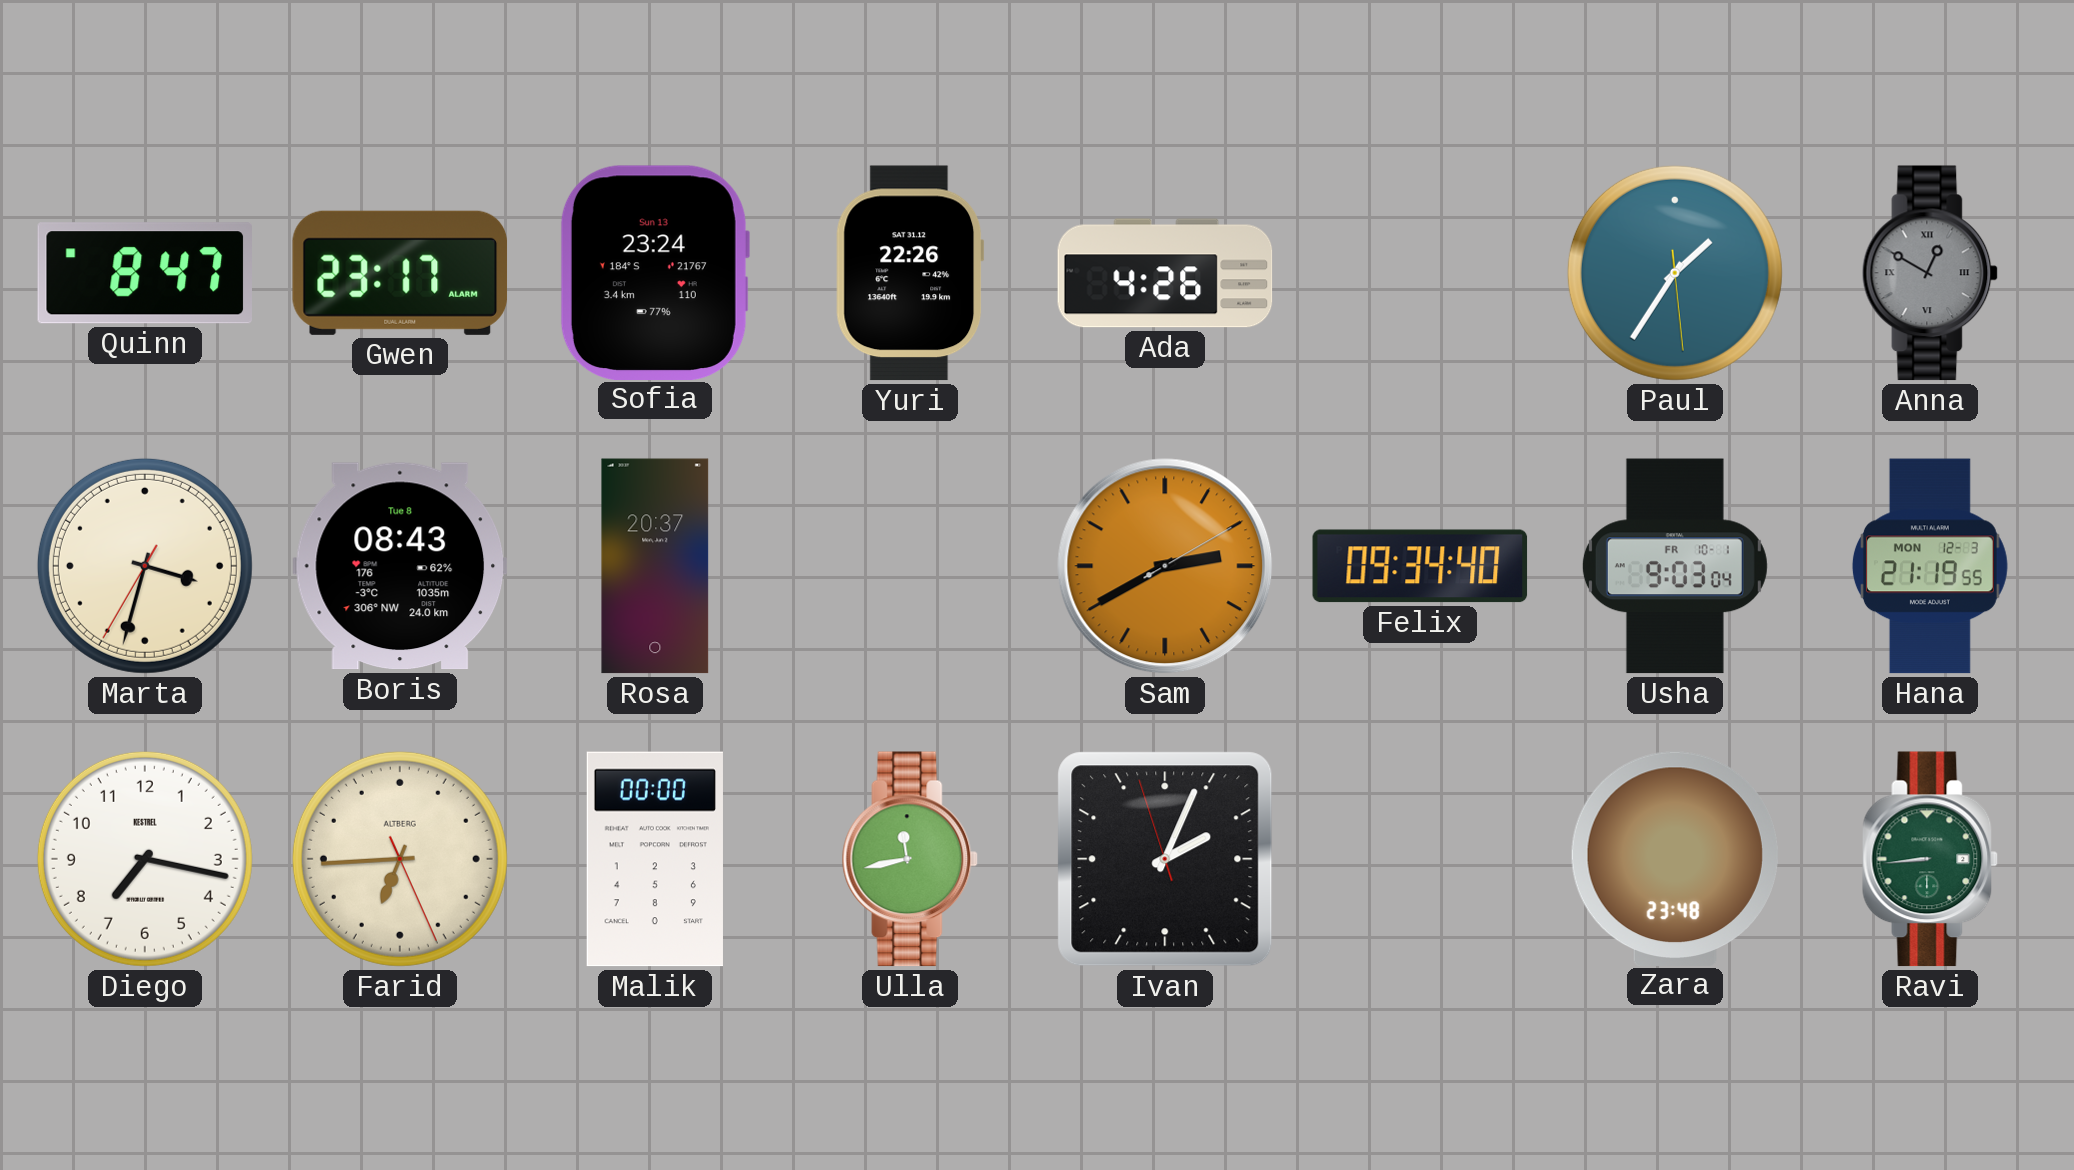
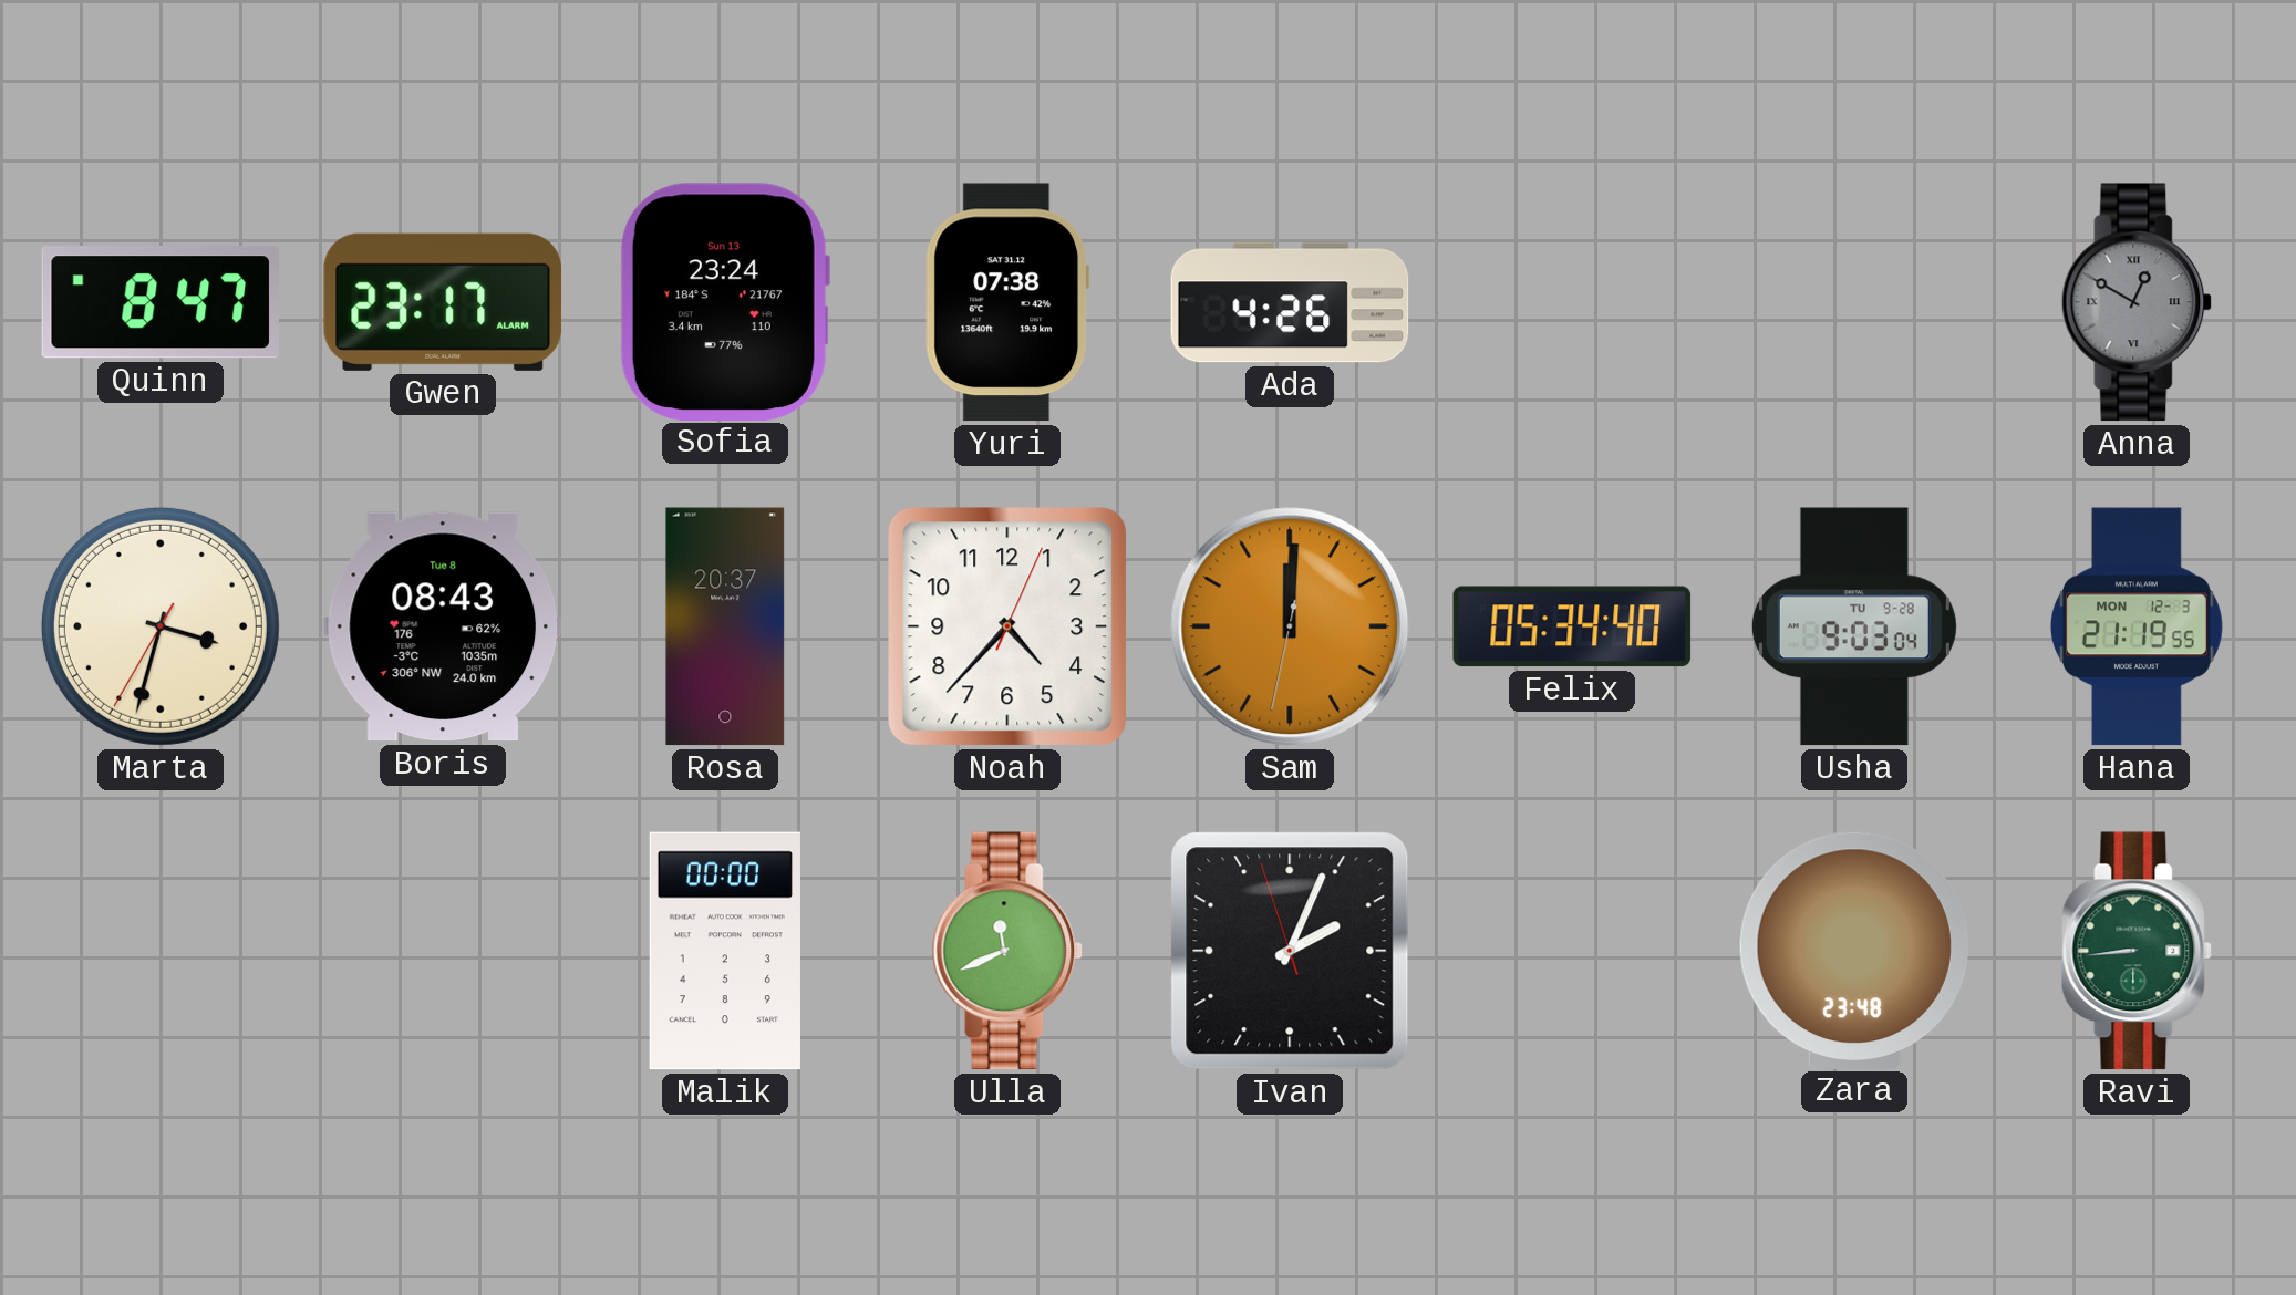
Yuri: 22:26 -> 07:38
Paul: 1:35 -> none
Noah: none -> 4:37
Sam: 2:40 -> 12:00
Felix: 09:34 -> 05:34
Usha date: FR 10-1 -> TU 9-28
Diego: 7:17 -> none
Farid: 6:44 -> none
Ulla: 11:43 -> 11:41
